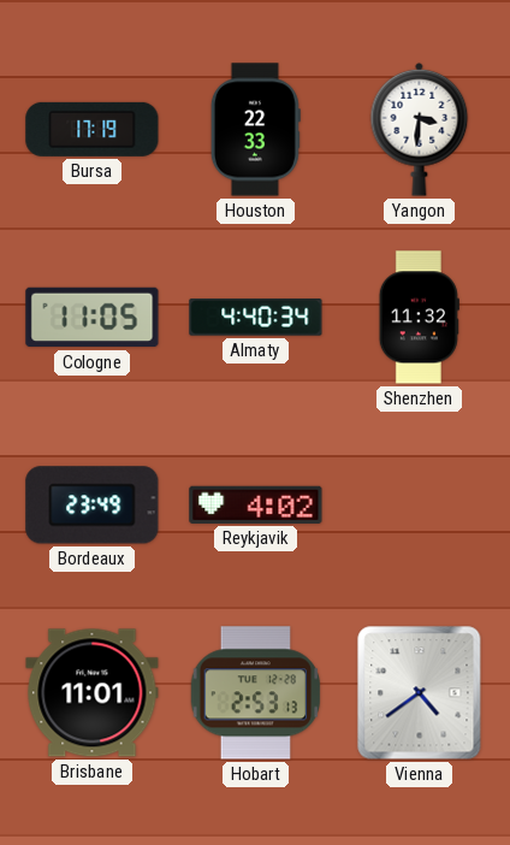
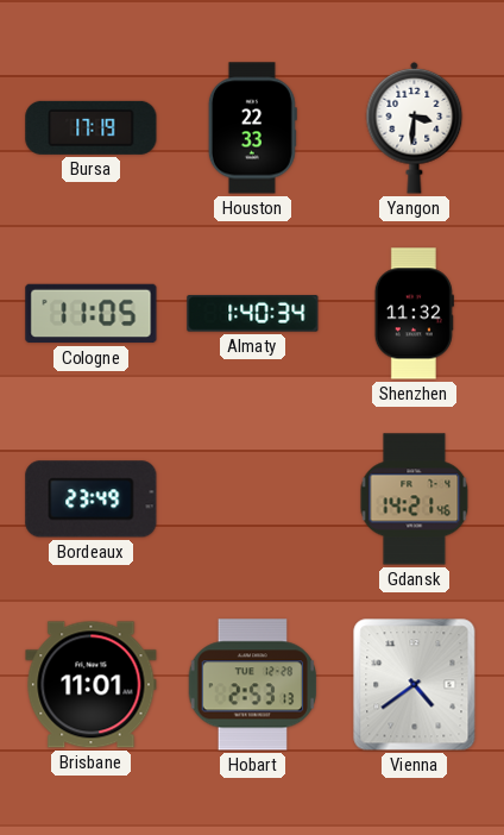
Almaty: 4:40 -> 1:40
Reykjavik: 4:02 -> none
Gdansk: none -> 14:21
